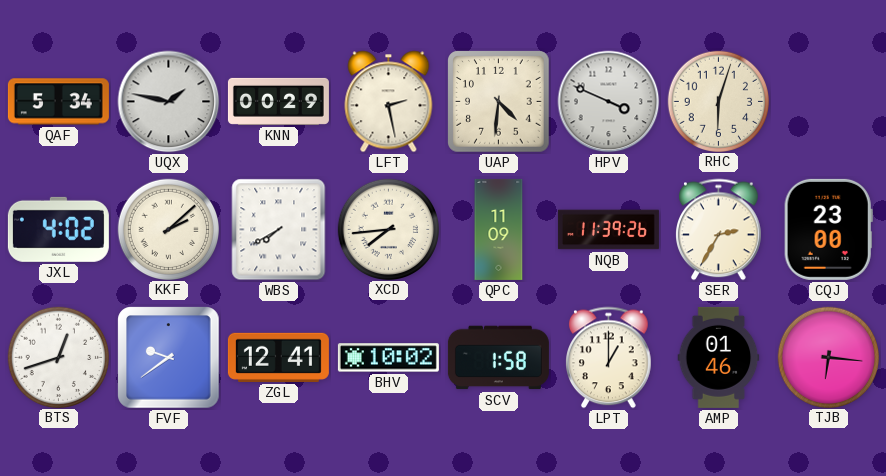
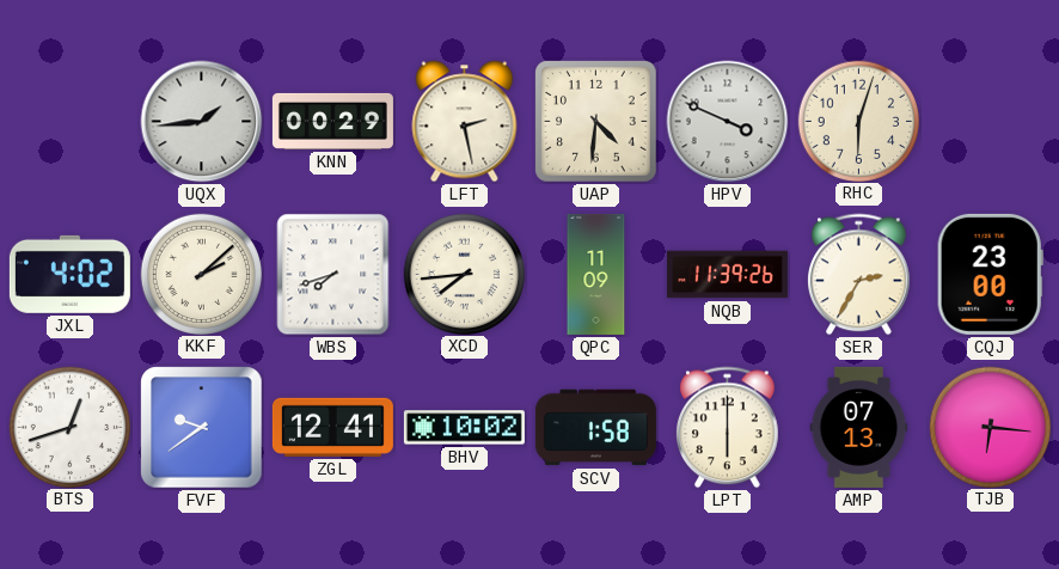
QAF: 5:34 -> none
UQX: 1:47 -> 1:44
WBS: 7:40 -> 7:42
LPT: 1:00 -> 6:00
AMP: 01:46 -> 07:13
